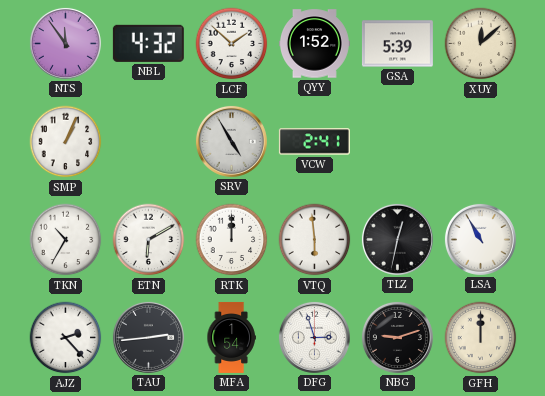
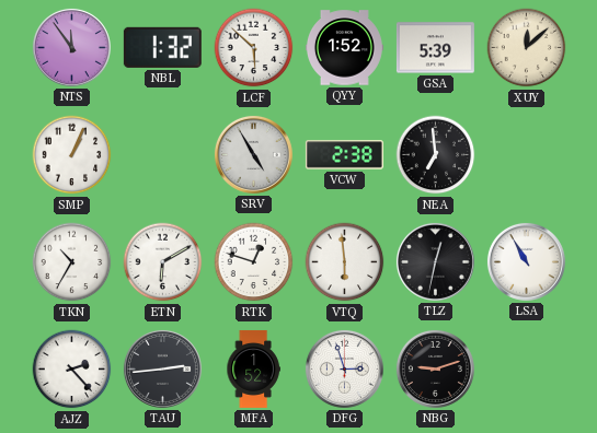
NBL: 4:32 -> 1:32
LCF: 1:52 -> 5:52
VCW: 2:41 -> 2:38
NEA: none -> 6:59
RTK: 12:00 -> 12:48
MFA: 1:54 -> 1:52
GFH: 12:00 -> none
